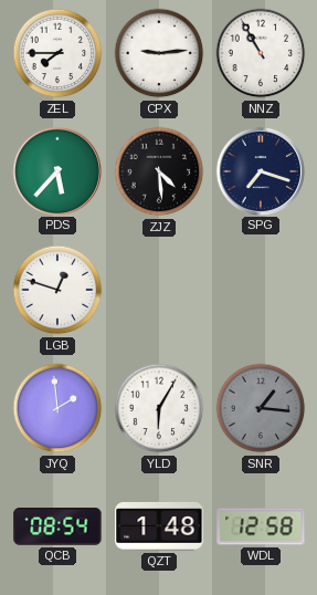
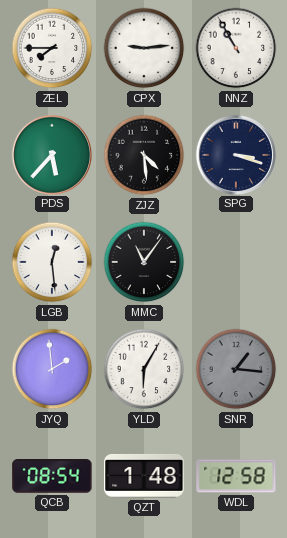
SPG: 7:18 -> 3:18
LGB: 12:48 -> 12:29
MMC: none -> 11:06
